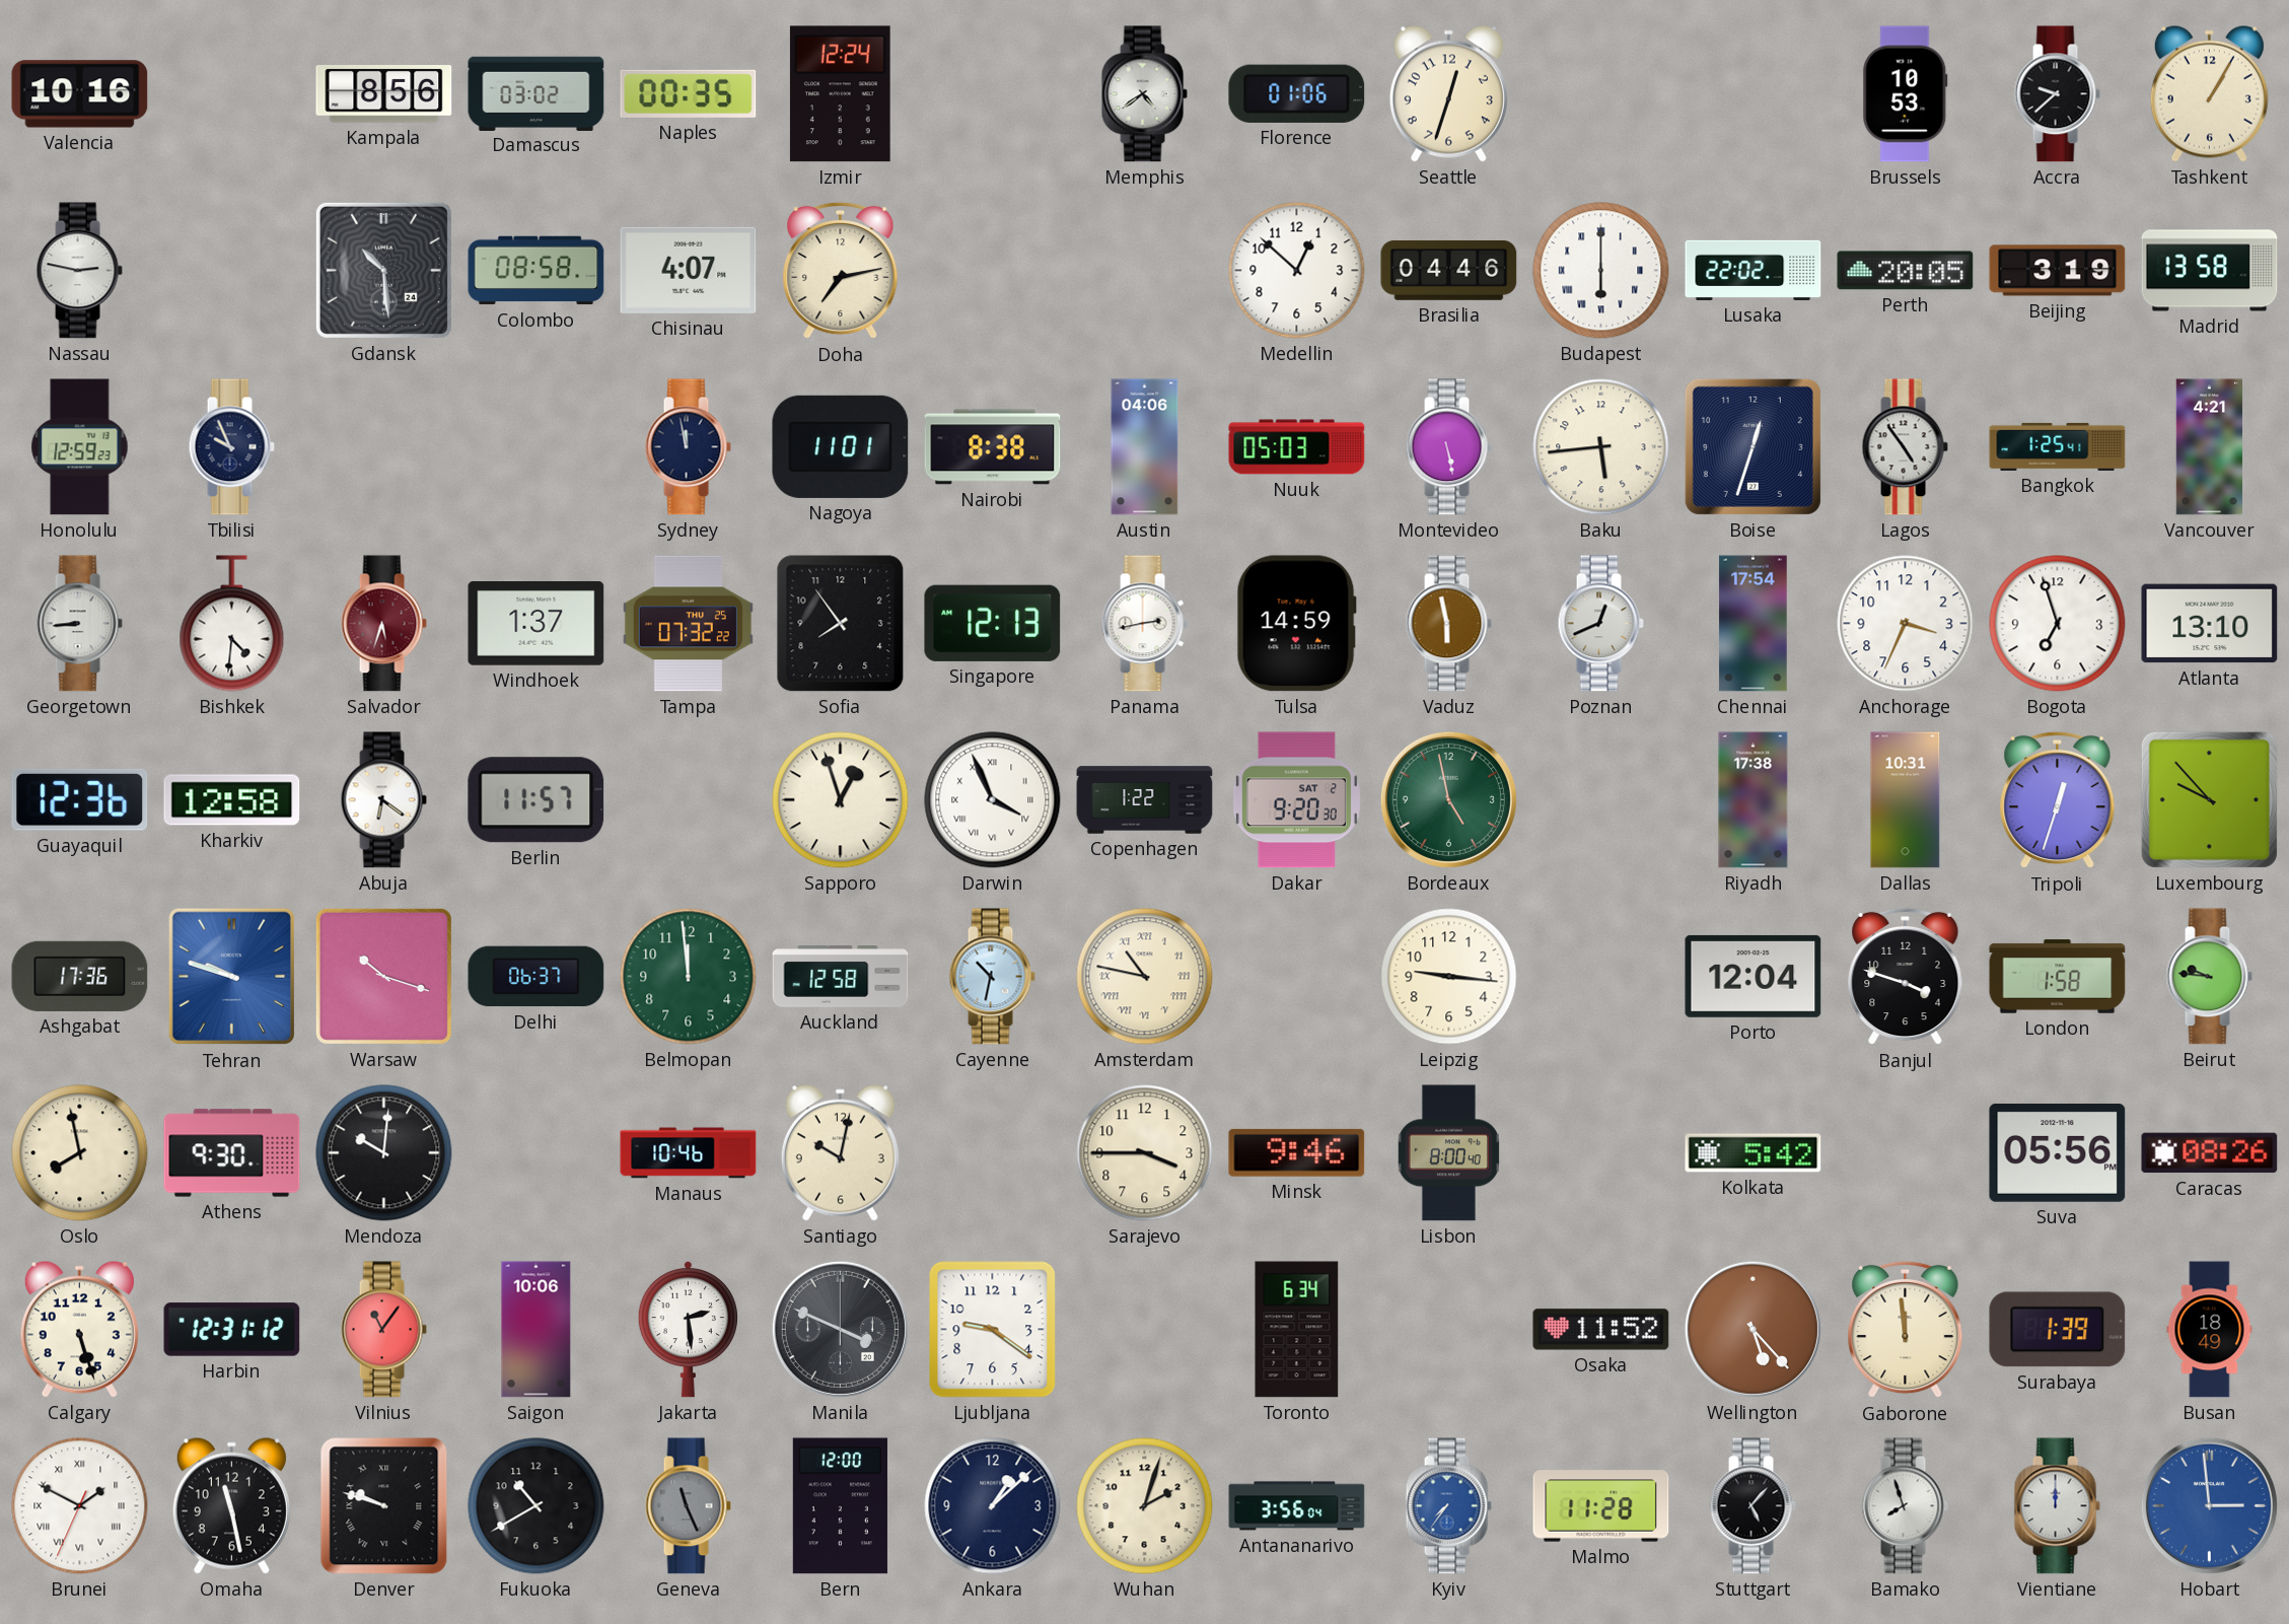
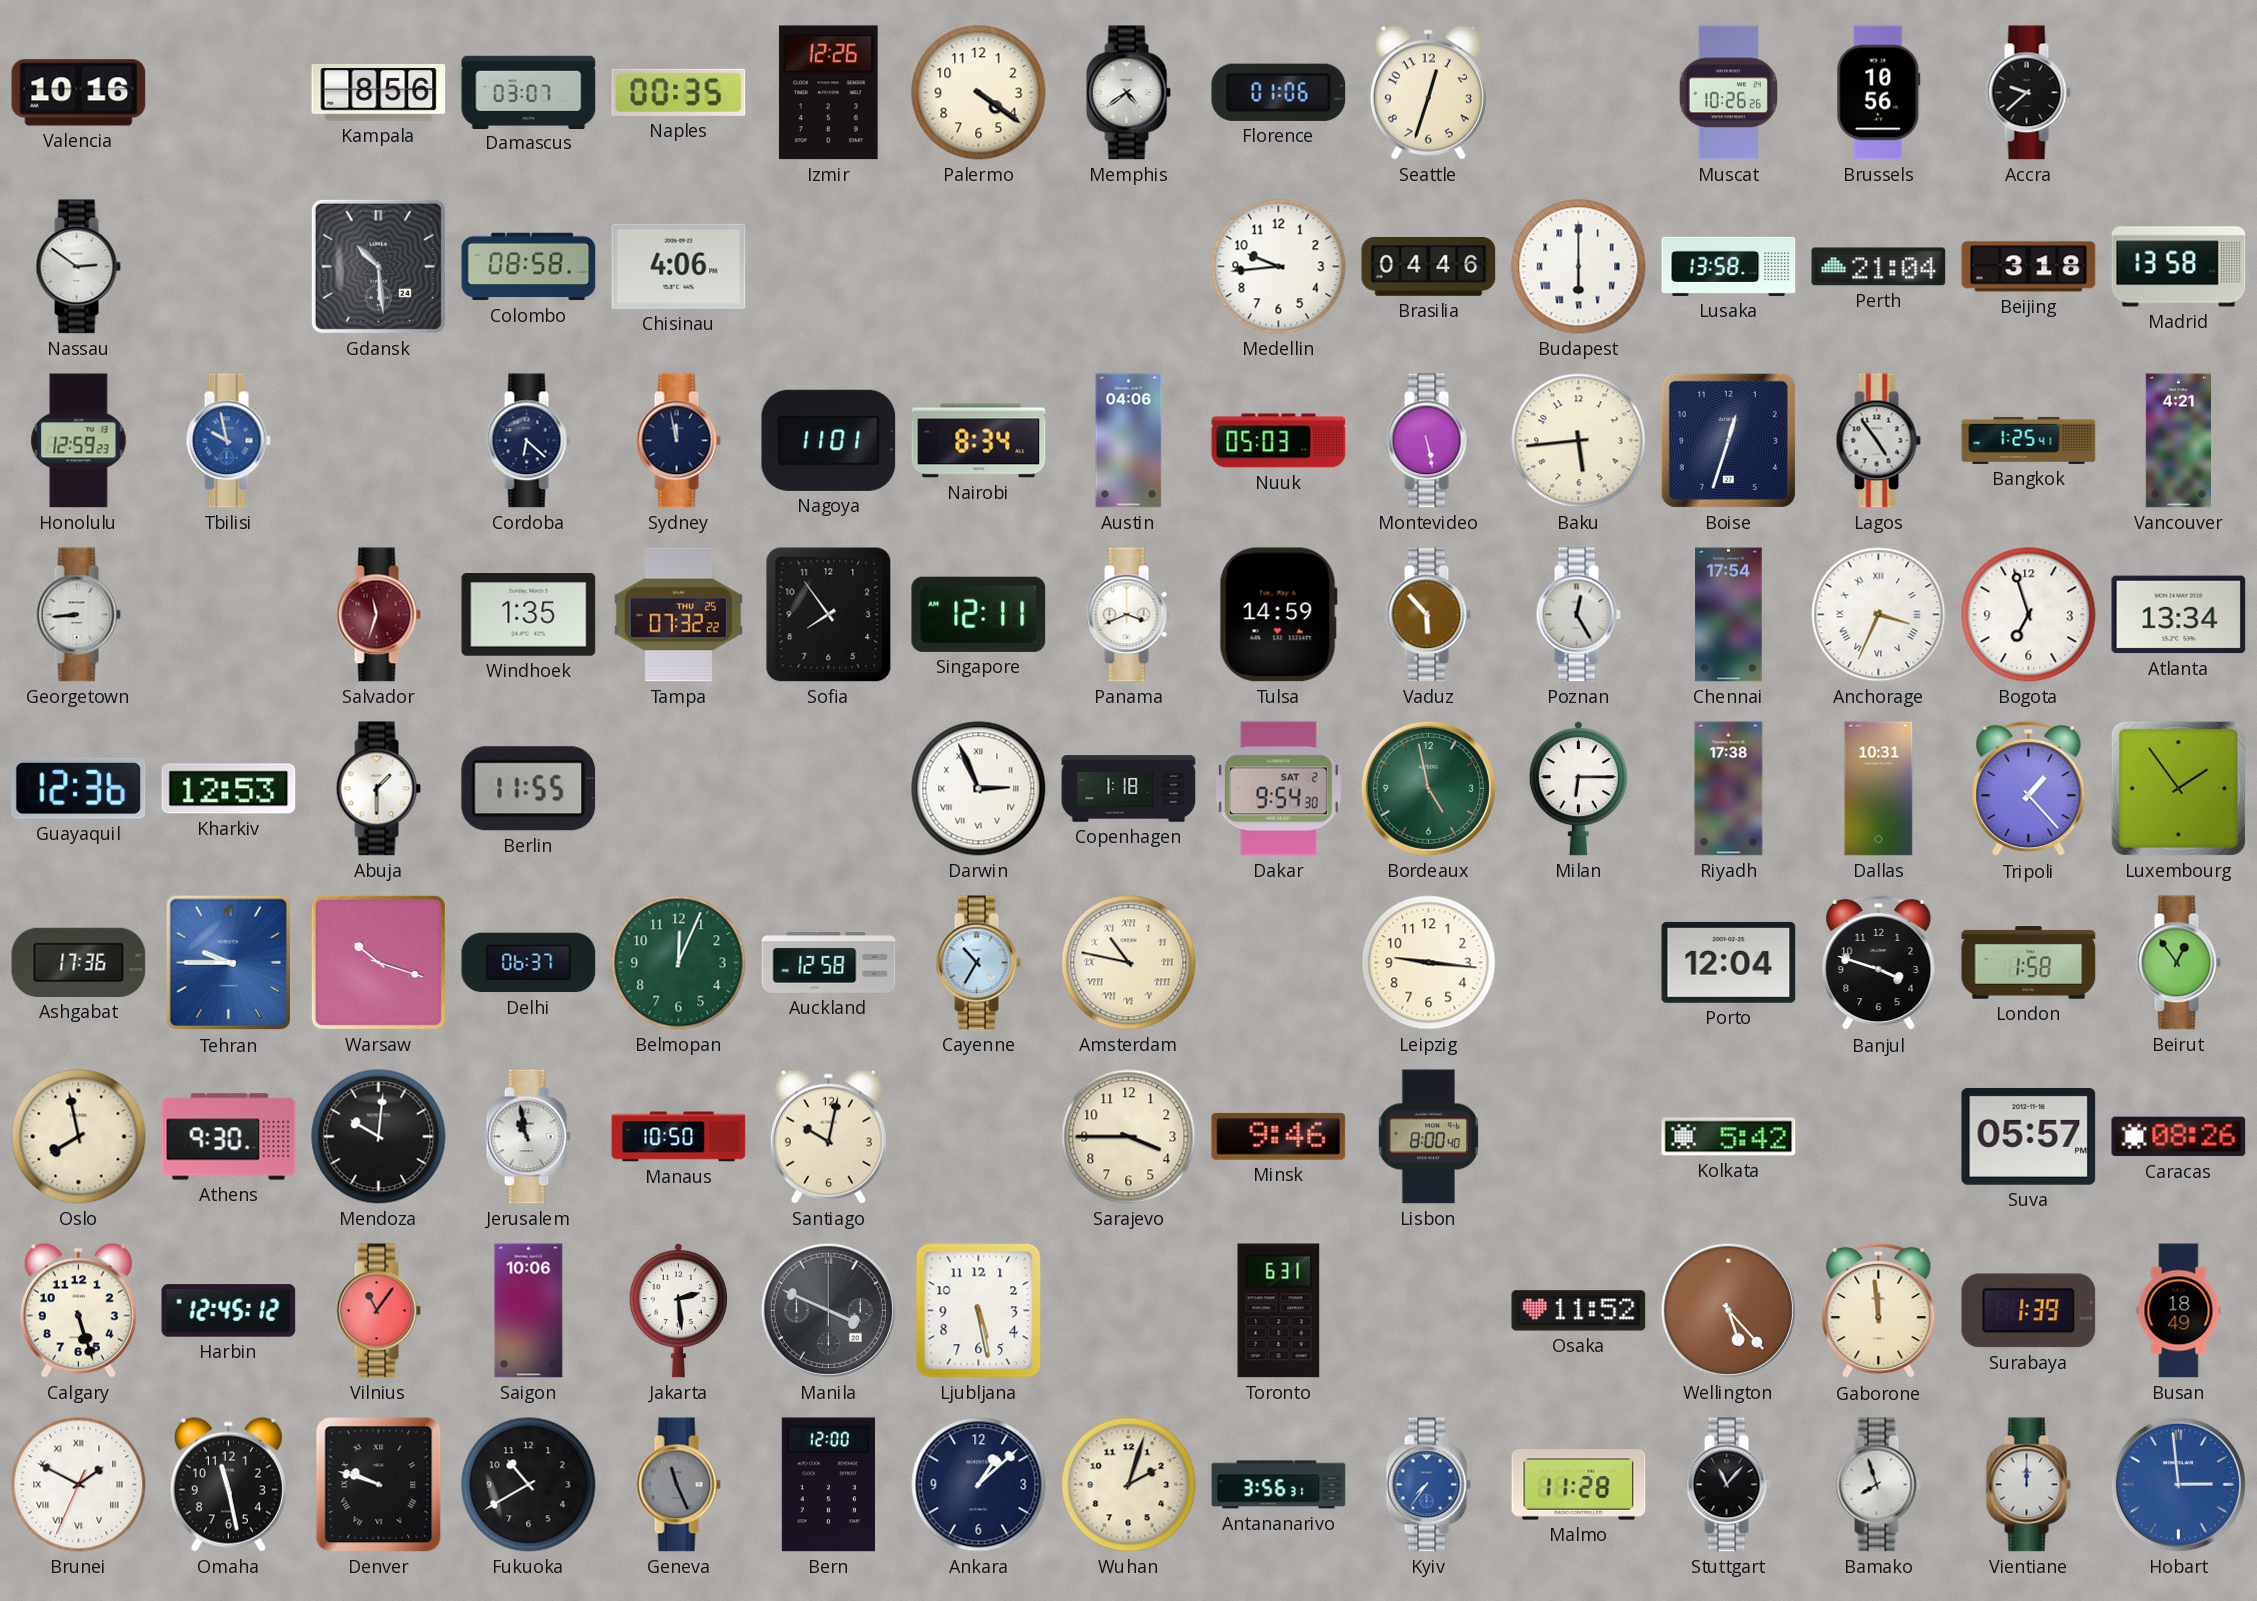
Damascus: 03:02 -> 03:07
Izmir: 12:24 -> 12:26
Palermo: none -> 4:21
Muscat: none -> 10:26
Brussels: 10:53 -> 10:56
Tashkent: 1:05 -> none
Nassau: 2:47 -> 2:51
Chisinau: 4:07 -> 4:06
Doha: 7:13 -> none
Medellin: 12:52 -> 9:44
Lusaka: 22:02 -> 13:58
Perth: 20:05 -> 21:04
Beijing: 3:19 -> 3:18
Tbilisi: 9:56 -> 9:58
Tbilisi dial: navy -> blue
Cordoba: none -> 6:22
Nairobi: 8:38 -> 8:34
Bishkek: 4:31 -> none
Salvador: 5:33 -> 11:33
Windhoek: 1:37 -> 1:35
Singapore: 12:13 -> 12:11
Panama: 2:43 -> 3:41
Vaduz: 5:58 -> 5:53
Poznan: 12:41 -> 12:25
Anchorage numerals: Arabic -> Roman
Atlanta: 13:10 -> 13:34
Kharkiv: 12:58 -> 12:53
Abuja: 6:21 -> 1:30
Berlin: 11:57 -> 11:55
Sapporo: 12:57 -> none
Darwin: 3:56 -> 2:56
Copenhagen: 1:22 -> 1:18
Dakar: 9:20 -> 9:54
Milan: none -> 6:15
Tripoli: 12:33 -> 1:23
Luxembourg: 9:53 -> 1:54
Tehran: 9:48 -> 9:45
Belmopan: 11:59 -> 12:04
Cayenne: 10:32 -> 10:35
Beirut: 9:46 -> 12:54
Jerusalem: none -> 10:58
Manaus: 10:46 -> 10:50
Suva: 05:56 -> 05:57
Harbin: 12:31 -> 12:45
Ljubljana: 9:21 -> 5:28
Toronto: 6:34 -> 6:31
Antananarivo: 3:56:04 -> 3:56:31
Stuttgart: 5:07 -> 11:07
